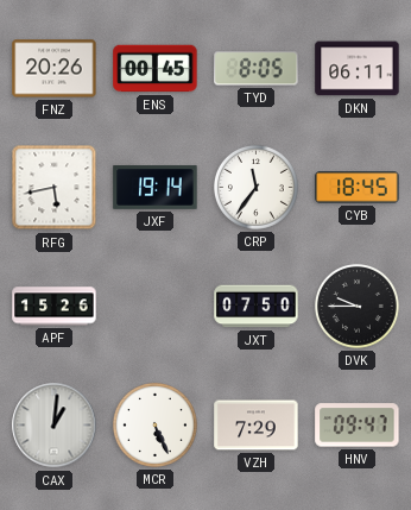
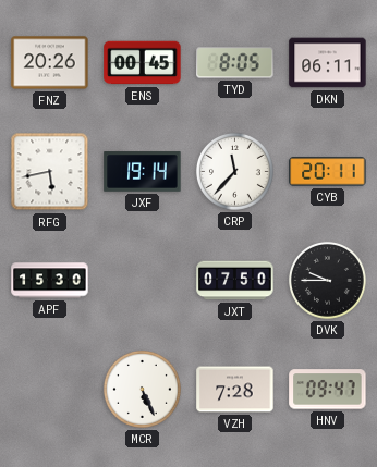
CRP: 11:36 -> 11:37
CYB: 18:45 -> 20:11
APF: 15:26 -> 15:30
CAX: 1:01 -> none
VZH: 7:29 -> 7:28
